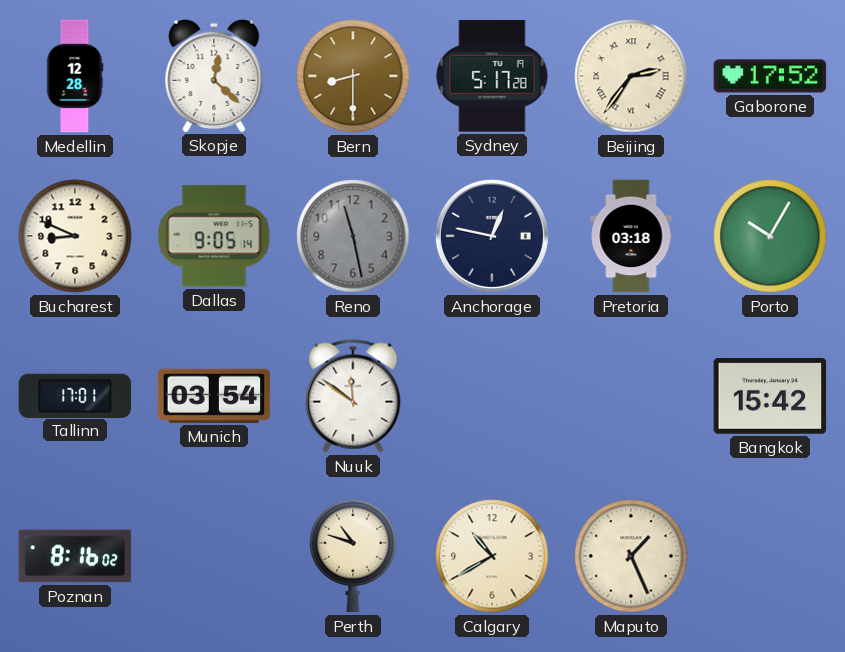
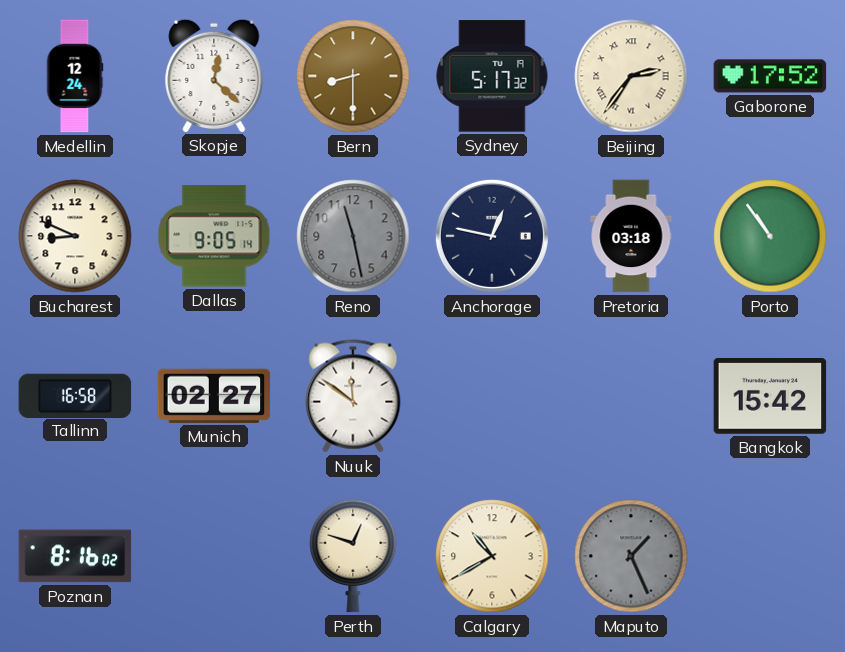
Medellin: 12:28 -> 12:24
Sydney: 5:17:28 -> 5:17:32
Porto: 10:05 -> 10:54
Tallinn: 17:01 -> 16:58
Munich: 03:54 -> 02:27
Perth: 10:48 -> 12:48
Maputo dial: cream -> grey
